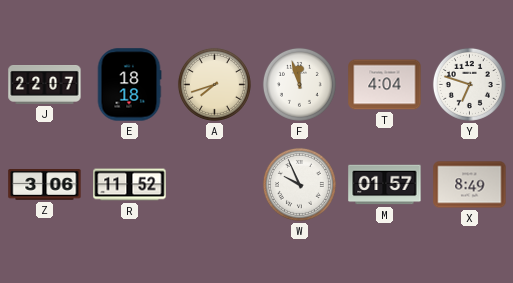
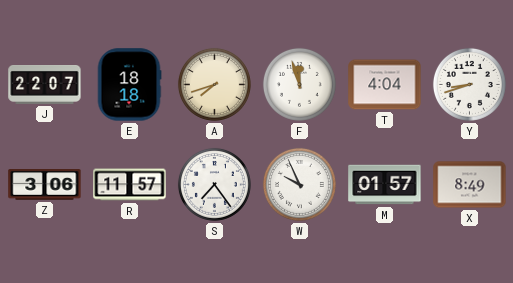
Y: 6:48 -> 8:42
R: 11:52 -> 11:57
S: none -> 7:24
